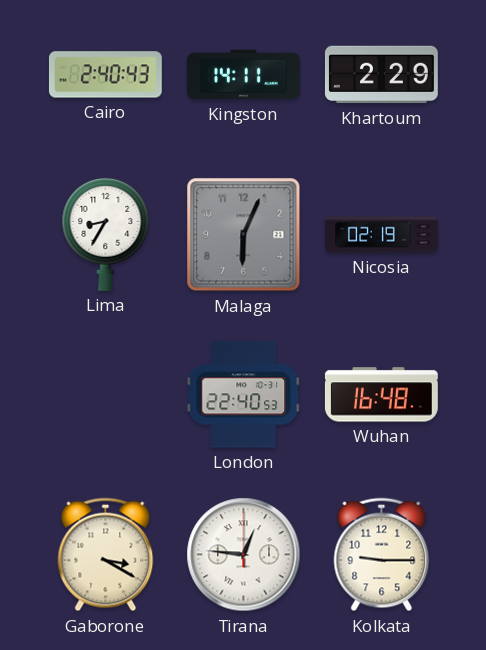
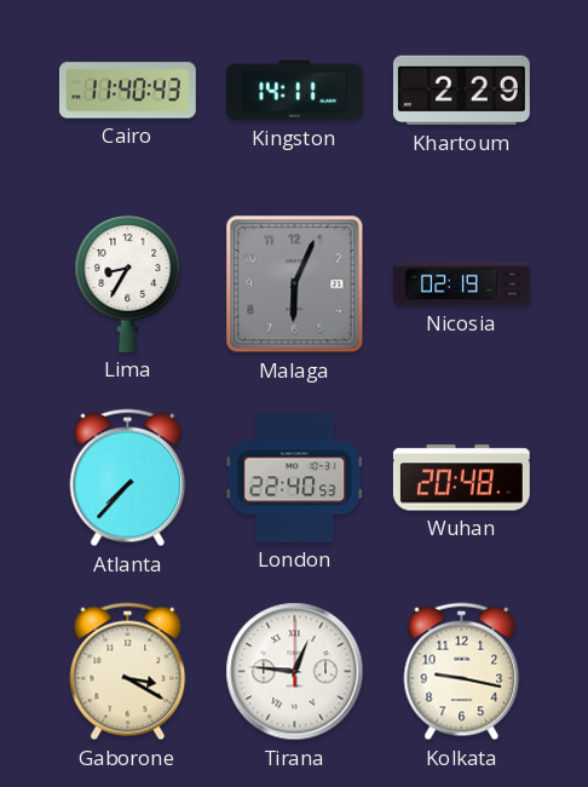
Cairo: 2:40 -> 11:40
Atlanta: none -> 7:37
Wuhan: 16:48 -> 20:48
Kolkata: 9:15 -> 9:17
